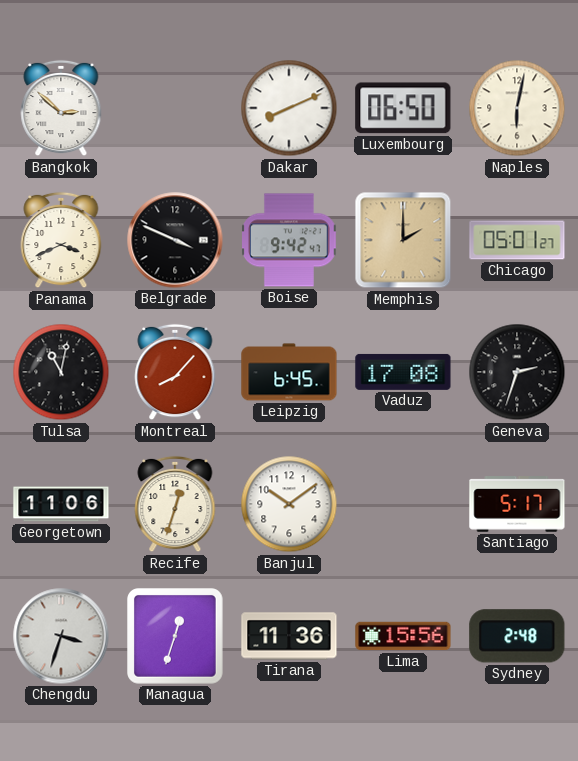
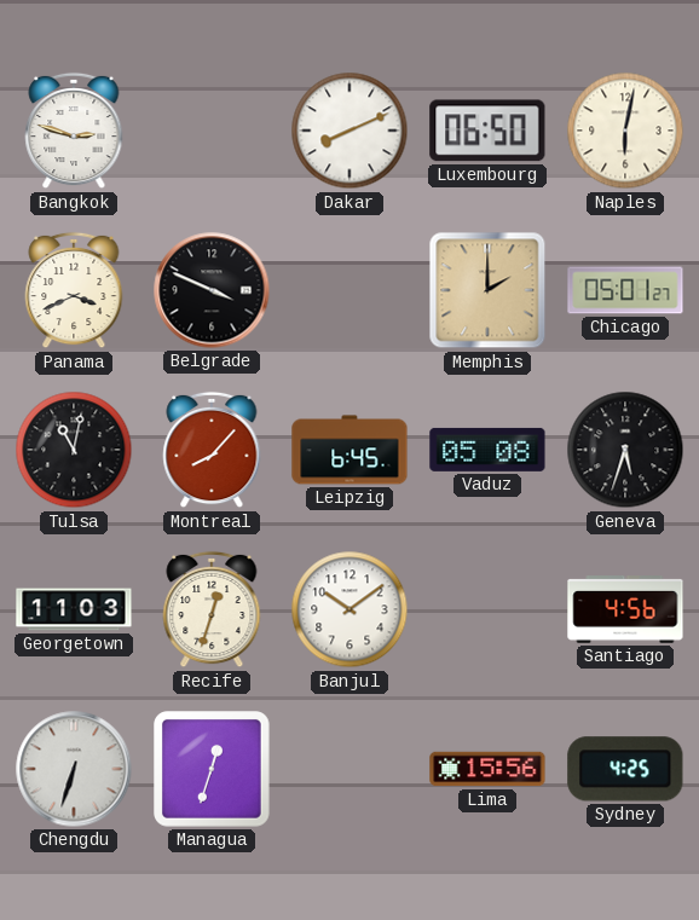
Bangkok: 2:52 -> 2:48
Boise: 9:42 -> none
Vaduz: 17:08 -> 05:08
Geneva: 2:33 -> 5:33
Georgetown: 11:06 -> 11:03
Santiago: 5:17 -> 4:56
Chengdu: 3:33 -> 6:33
Tirana: 11:36 -> none
Sydney: 2:48 -> 4:25
